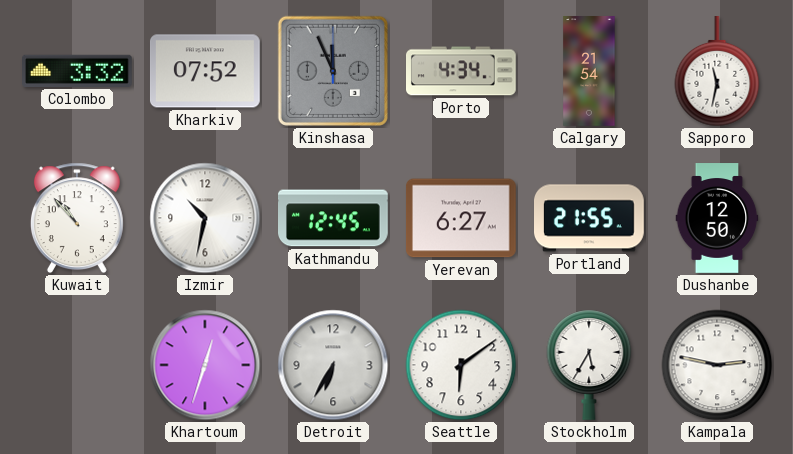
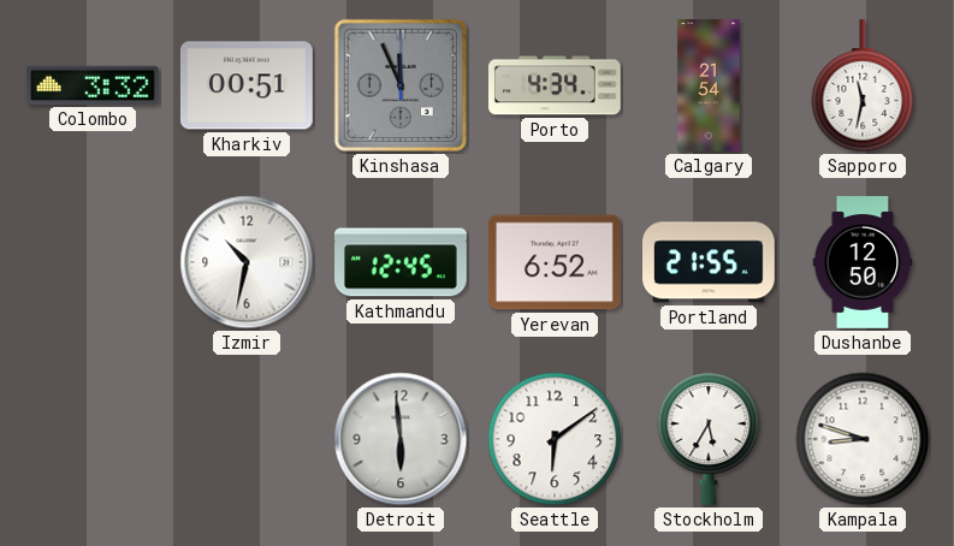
Kharkiv: 07:52 -> 00:51
Kuwait: 10:53 -> none
Yerevan: 6:27 -> 6:52
Khartoum: 12:33 -> none
Detroit: 6:35 -> 5:59
Kampala: 2:47 -> 8:48
